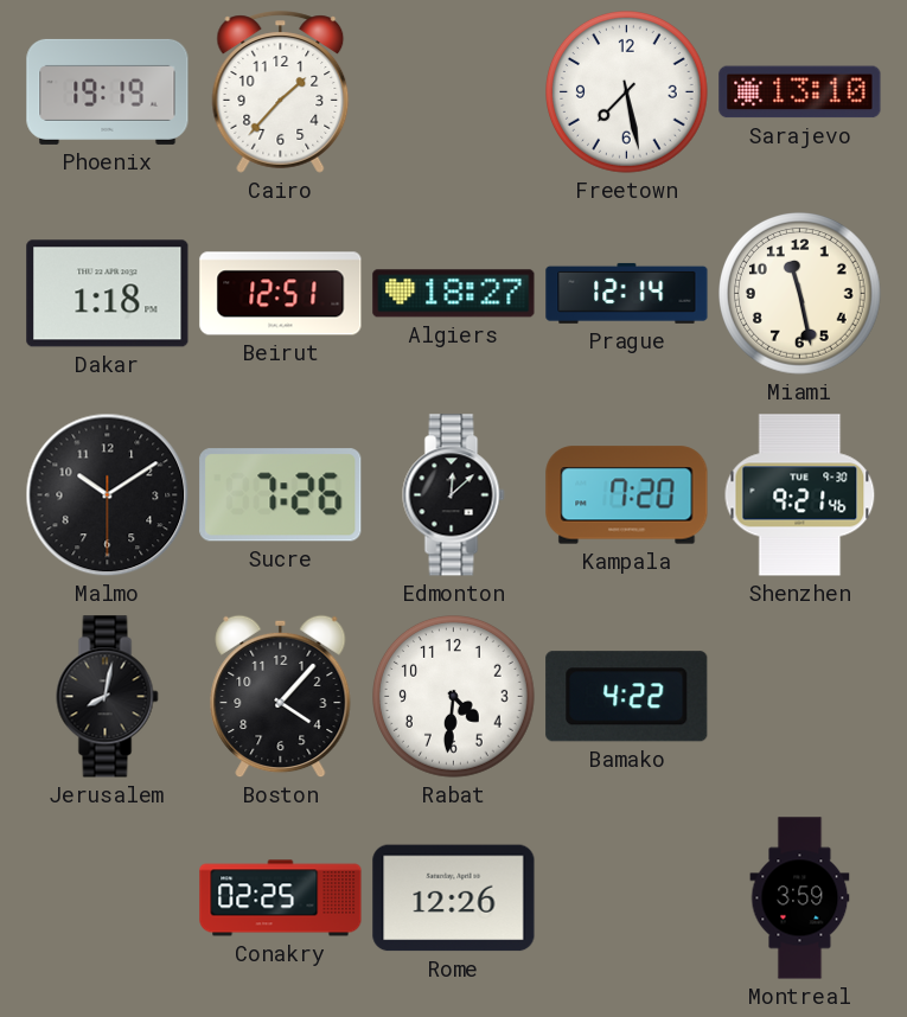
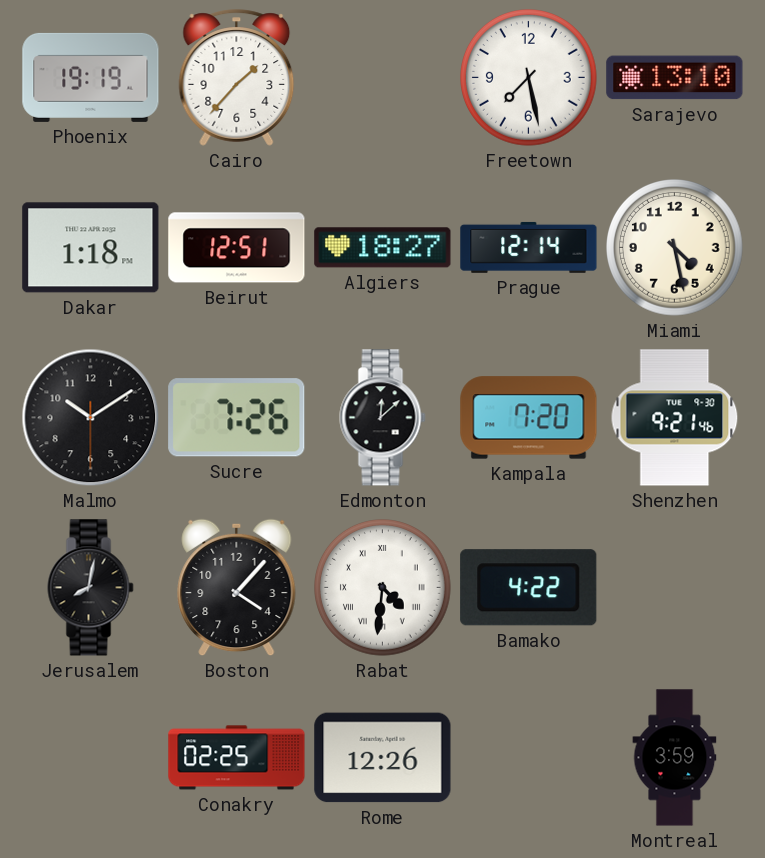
Miami: 11:28 -> 4:28
Rabat numerals: Arabic -> Roman
